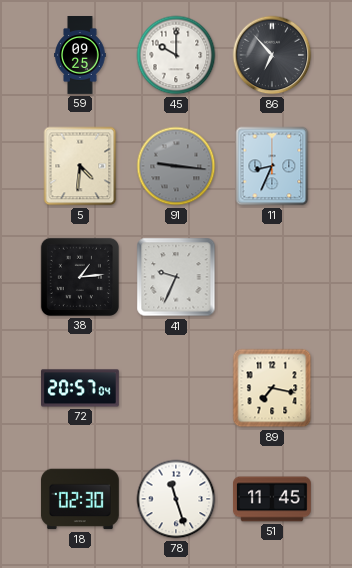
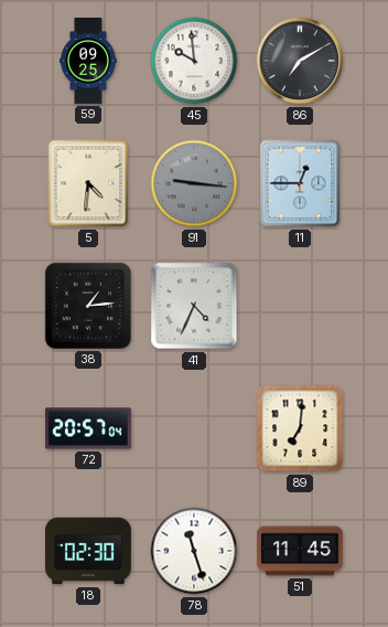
45: 10:00 -> 9:59
86: 6:53 -> 7:10
11: 8:34 -> 12:45
41: 9:34 -> 4:34
89: 7:17 -> 7:01
